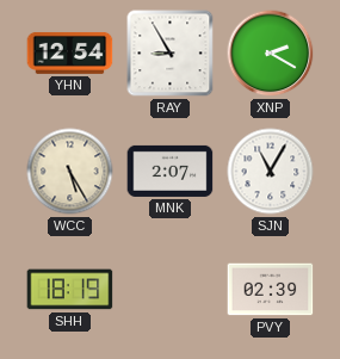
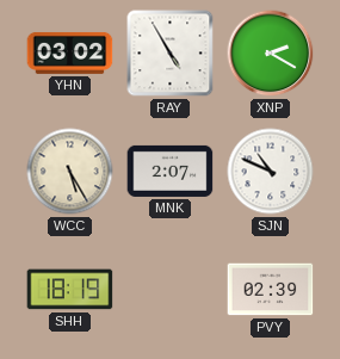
YHN: 12:54 -> 03:02
RAY: 8:55 -> 4:55
SJN: 11:05 -> 10:49
